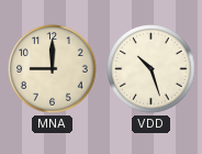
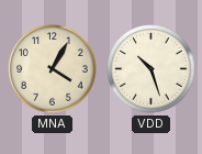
MNA: 9:00 -> 4:05
